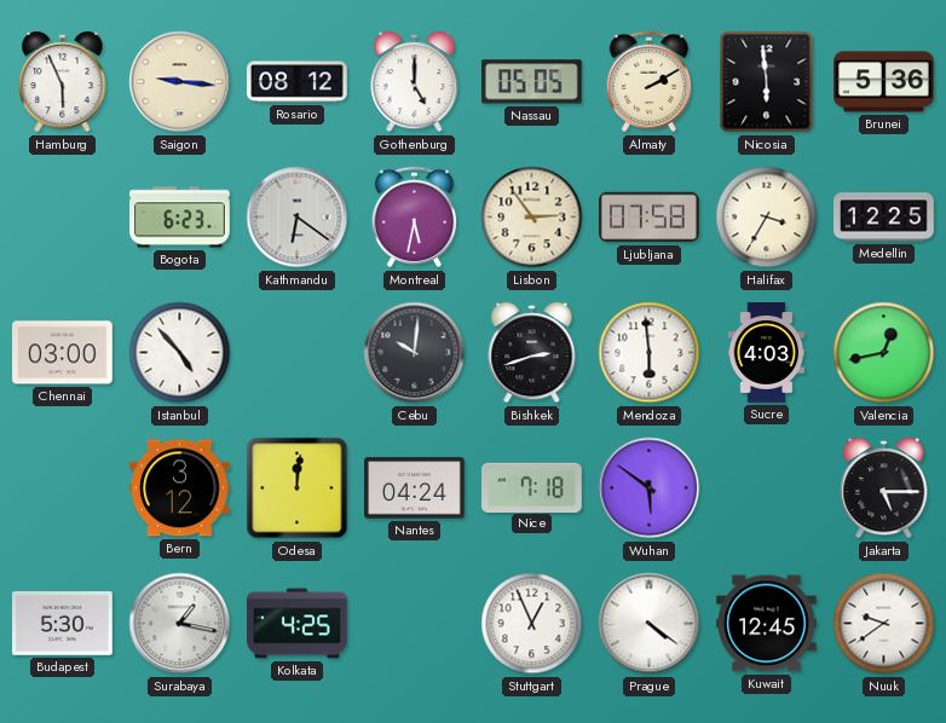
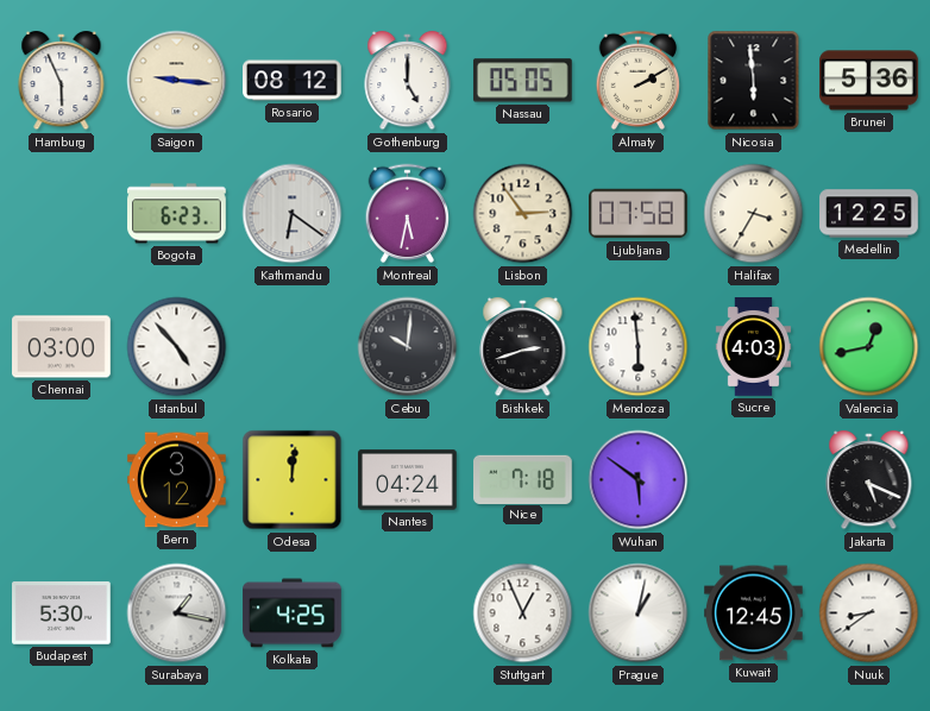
Jakarta: 5:15 -> 5:19
Prague: 4:21 -> 1:02
Nuuk: 9:39 -> 8:39
